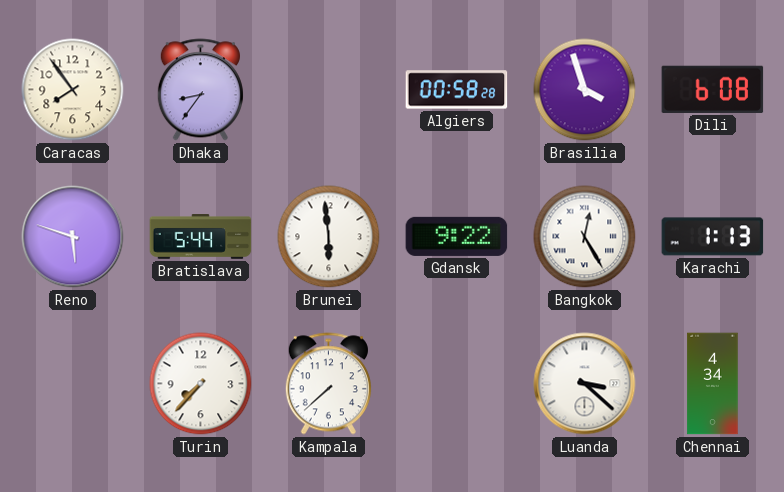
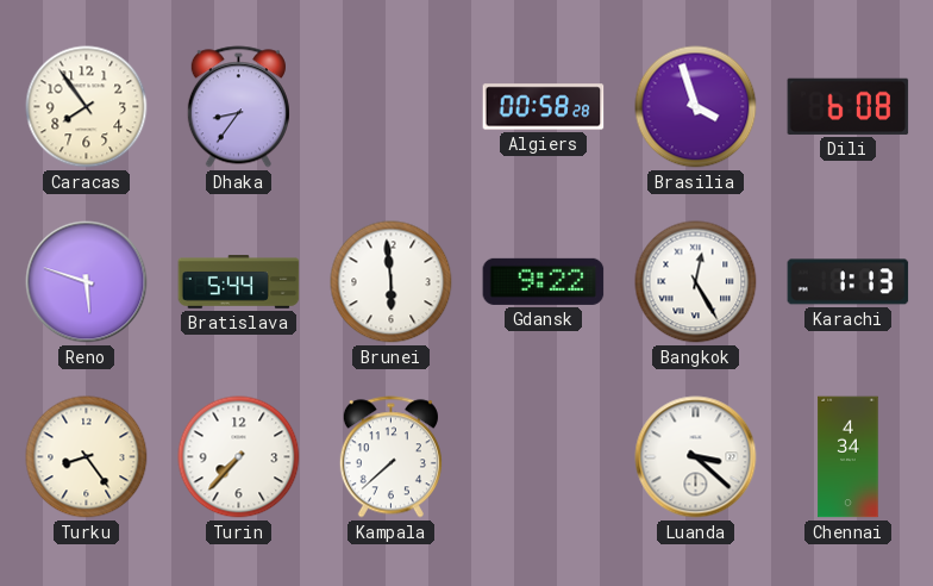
Turku: none -> 8:24
